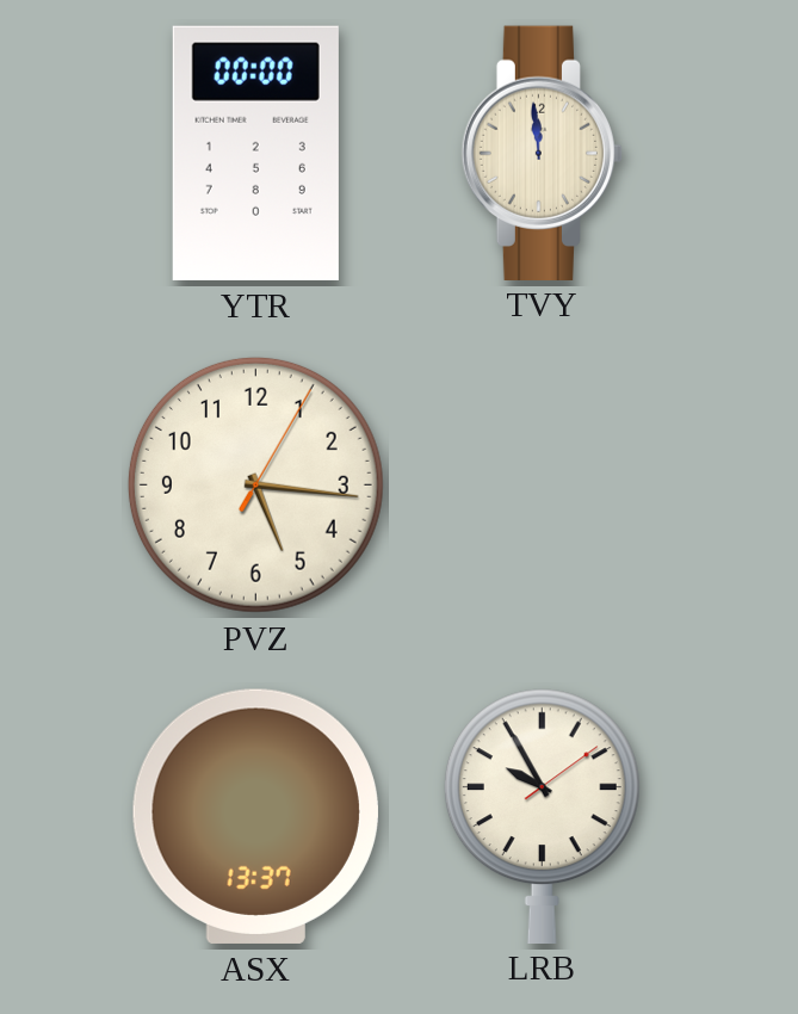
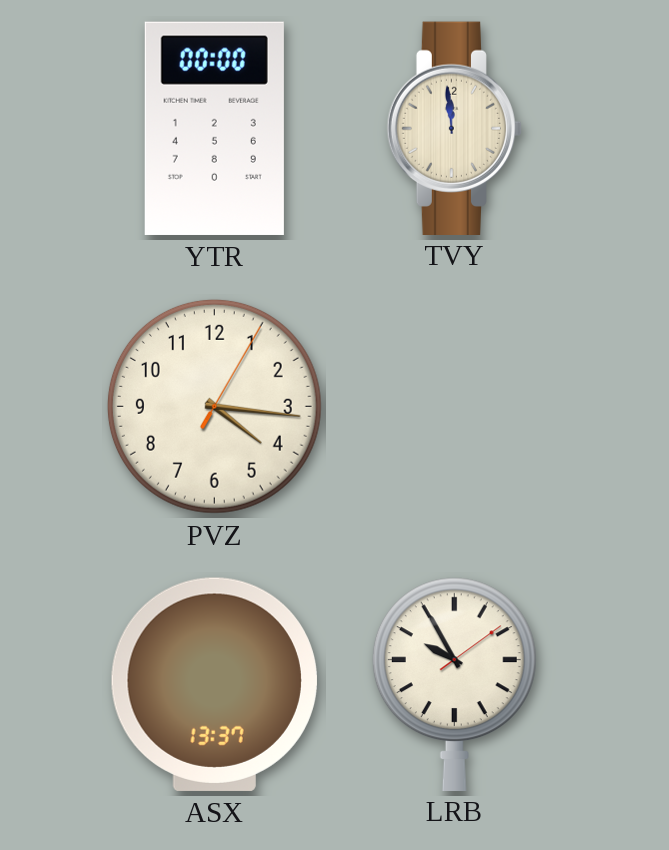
PVZ: 5:16 -> 4:16
